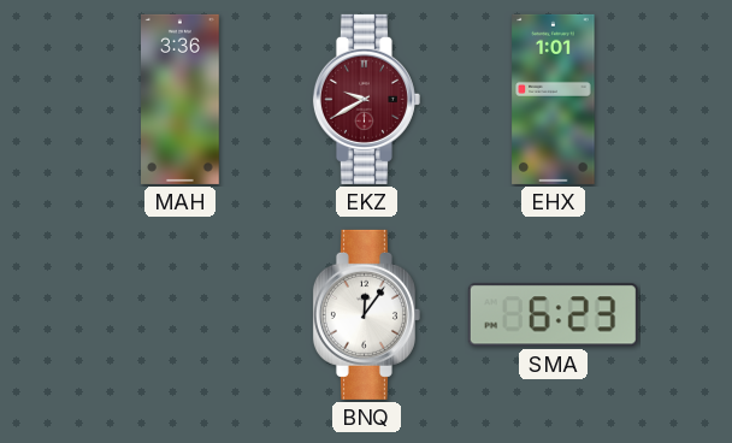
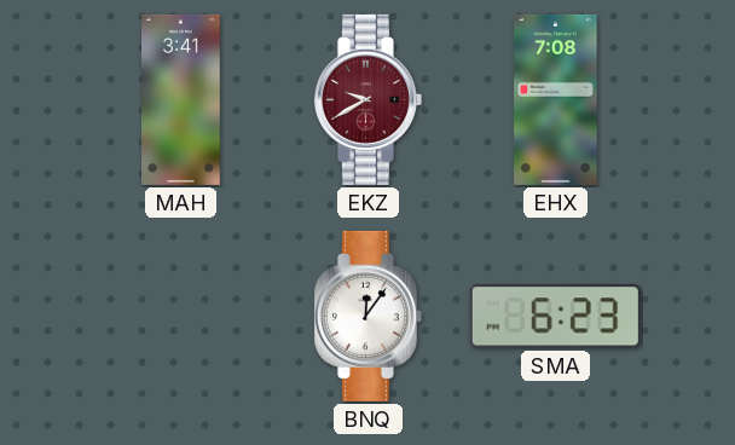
MAH: 3:36 -> 3:41
EHX: 1:01 -> 7:08
